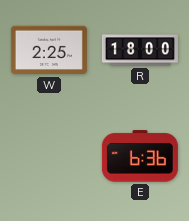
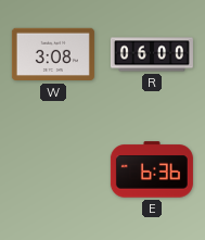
W: 2:25 -> 3:08
R: 18:00 -> 06:00
